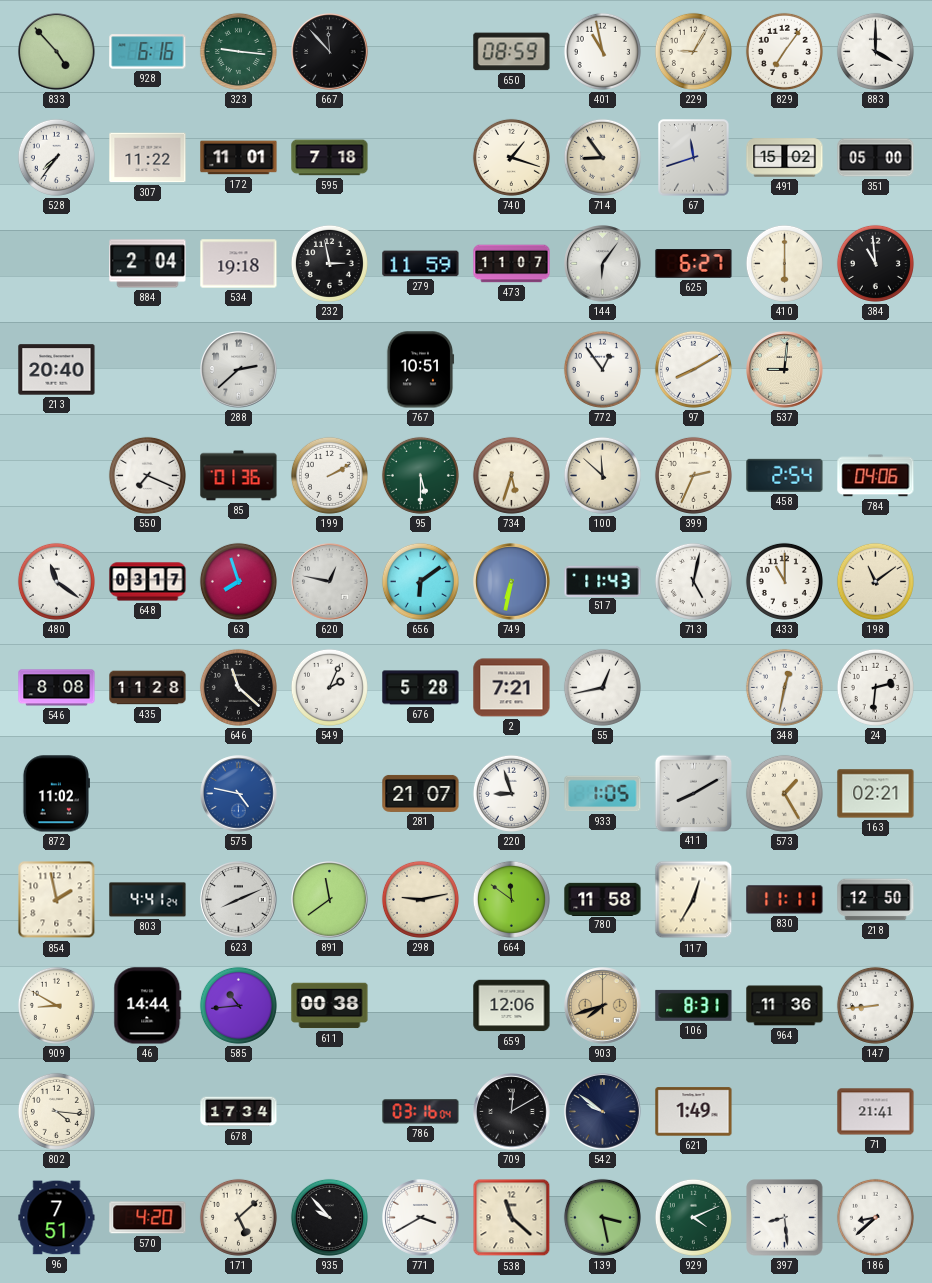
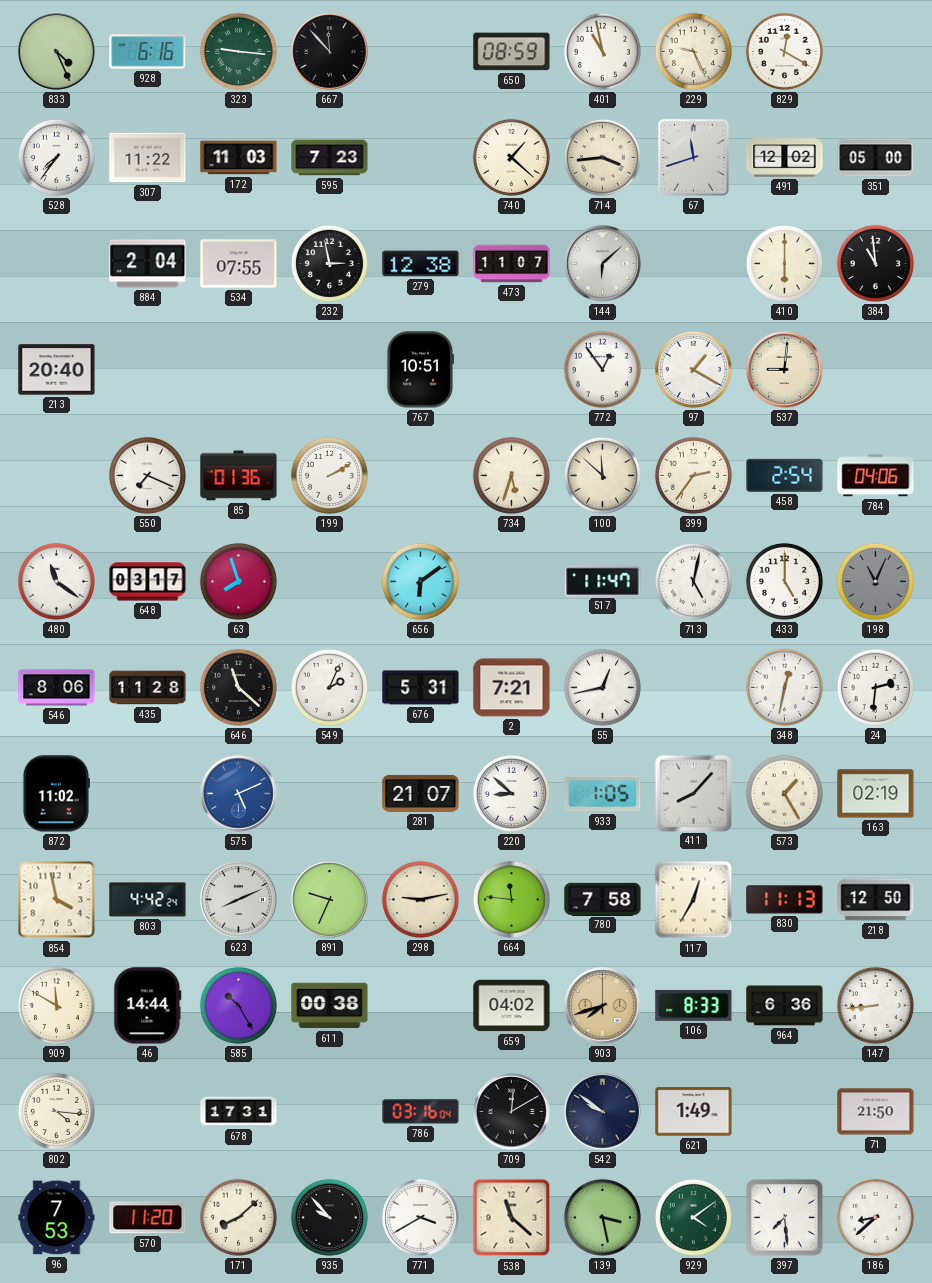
833: 4:53 -> 4:26
229: 9:05 -> 9:26
829: 7:06 -> 12:20
883: 4:00 -> none
172: 11:01 -> 11:03
595: 7:18 -> 7:23
740: 1:18 -> 1:22
714: 8:54 -> 3:44
491: 15:02 -> 12:02
534: 19:18 -> 07:55
279: 11:59 -> 12:38
144: 6:06 -> 6:08
625: 6:27 -> none
288: 2:38 -> none
97: 8:10 -> 1:20
95: 5:30 -> none
399: 2:34 -> 2:36
620: 12:47 -> none
749: 6:32 -> none
517: 11:43 -> 11:47
433: 11:00 -> 5:00
198: 11:09 -> 11:04
198 dial: cream -> grey
546: 8:08 -> 8:06
676: 5:28 -> 5:31
575: 4:47 -> 5:11
220: 8:57 -> 8:52
411: 8:10 -> 8:07
163: 02:21 -> 02:19
854: 1:58 -> 3:58
803: 4:41 -> 4:42
891: 11:39 -> 9:34
664: 11:51 -> 11:46
780: 11:58 -> 7:58
830: 11:11 -> 11:13
909: 8:50 -> 11:50
585: 10:44 -> 10:25
659: 12:06 -> 04:02
106: 8:31 -> 8:33
964: 11:36 -> 6:36
678: 17:34 -> 17:31
71: 21:41 -> 21:50
96: 7:51 -> 7:53
570: 4:20 -> 11:20
171: 5:08 -> 8:08
929: 4:11 -> 4:09
397: 8:29 -> 7:29
